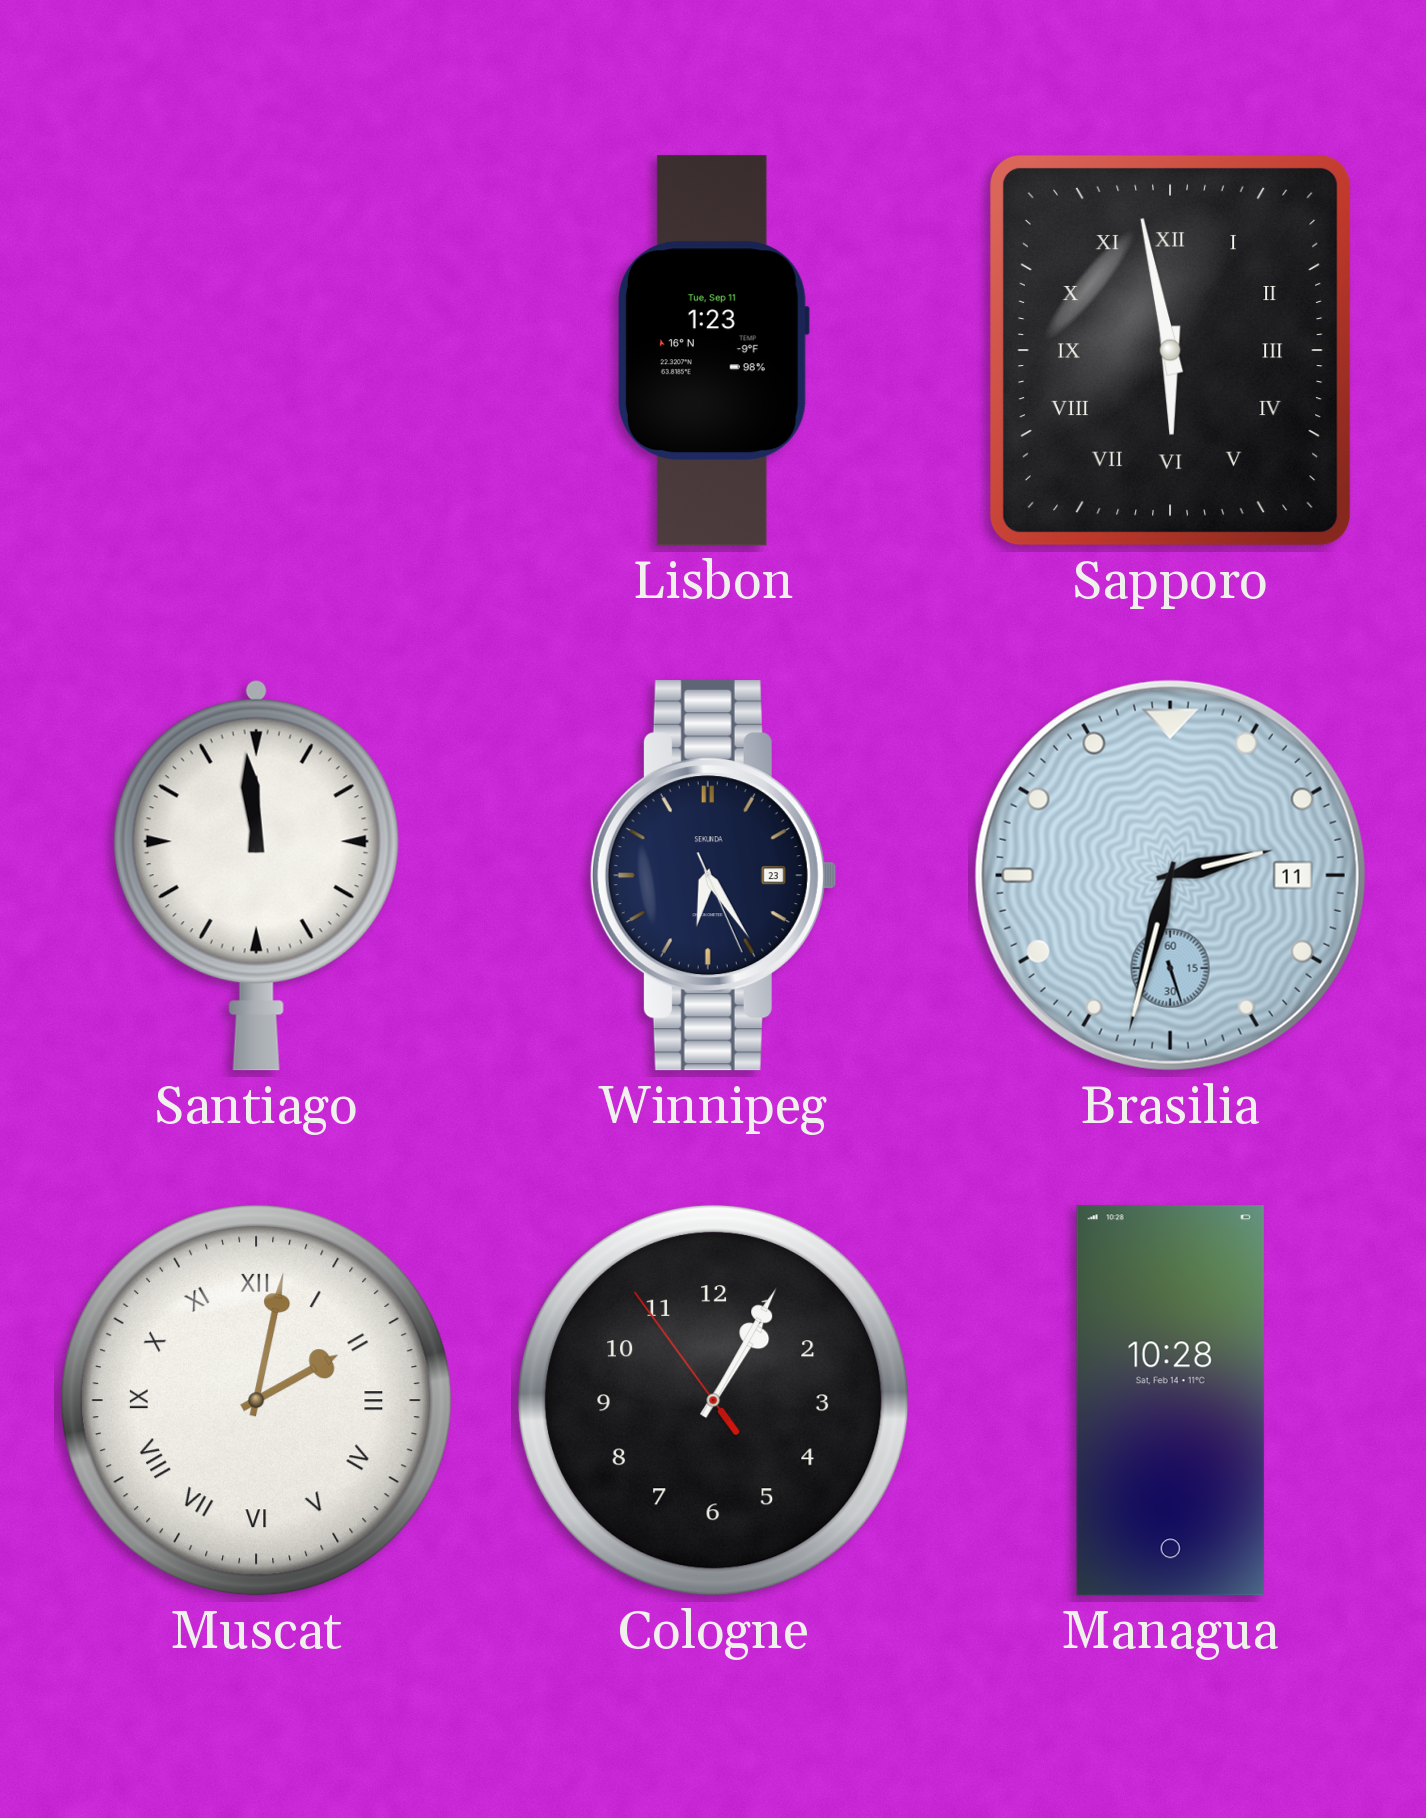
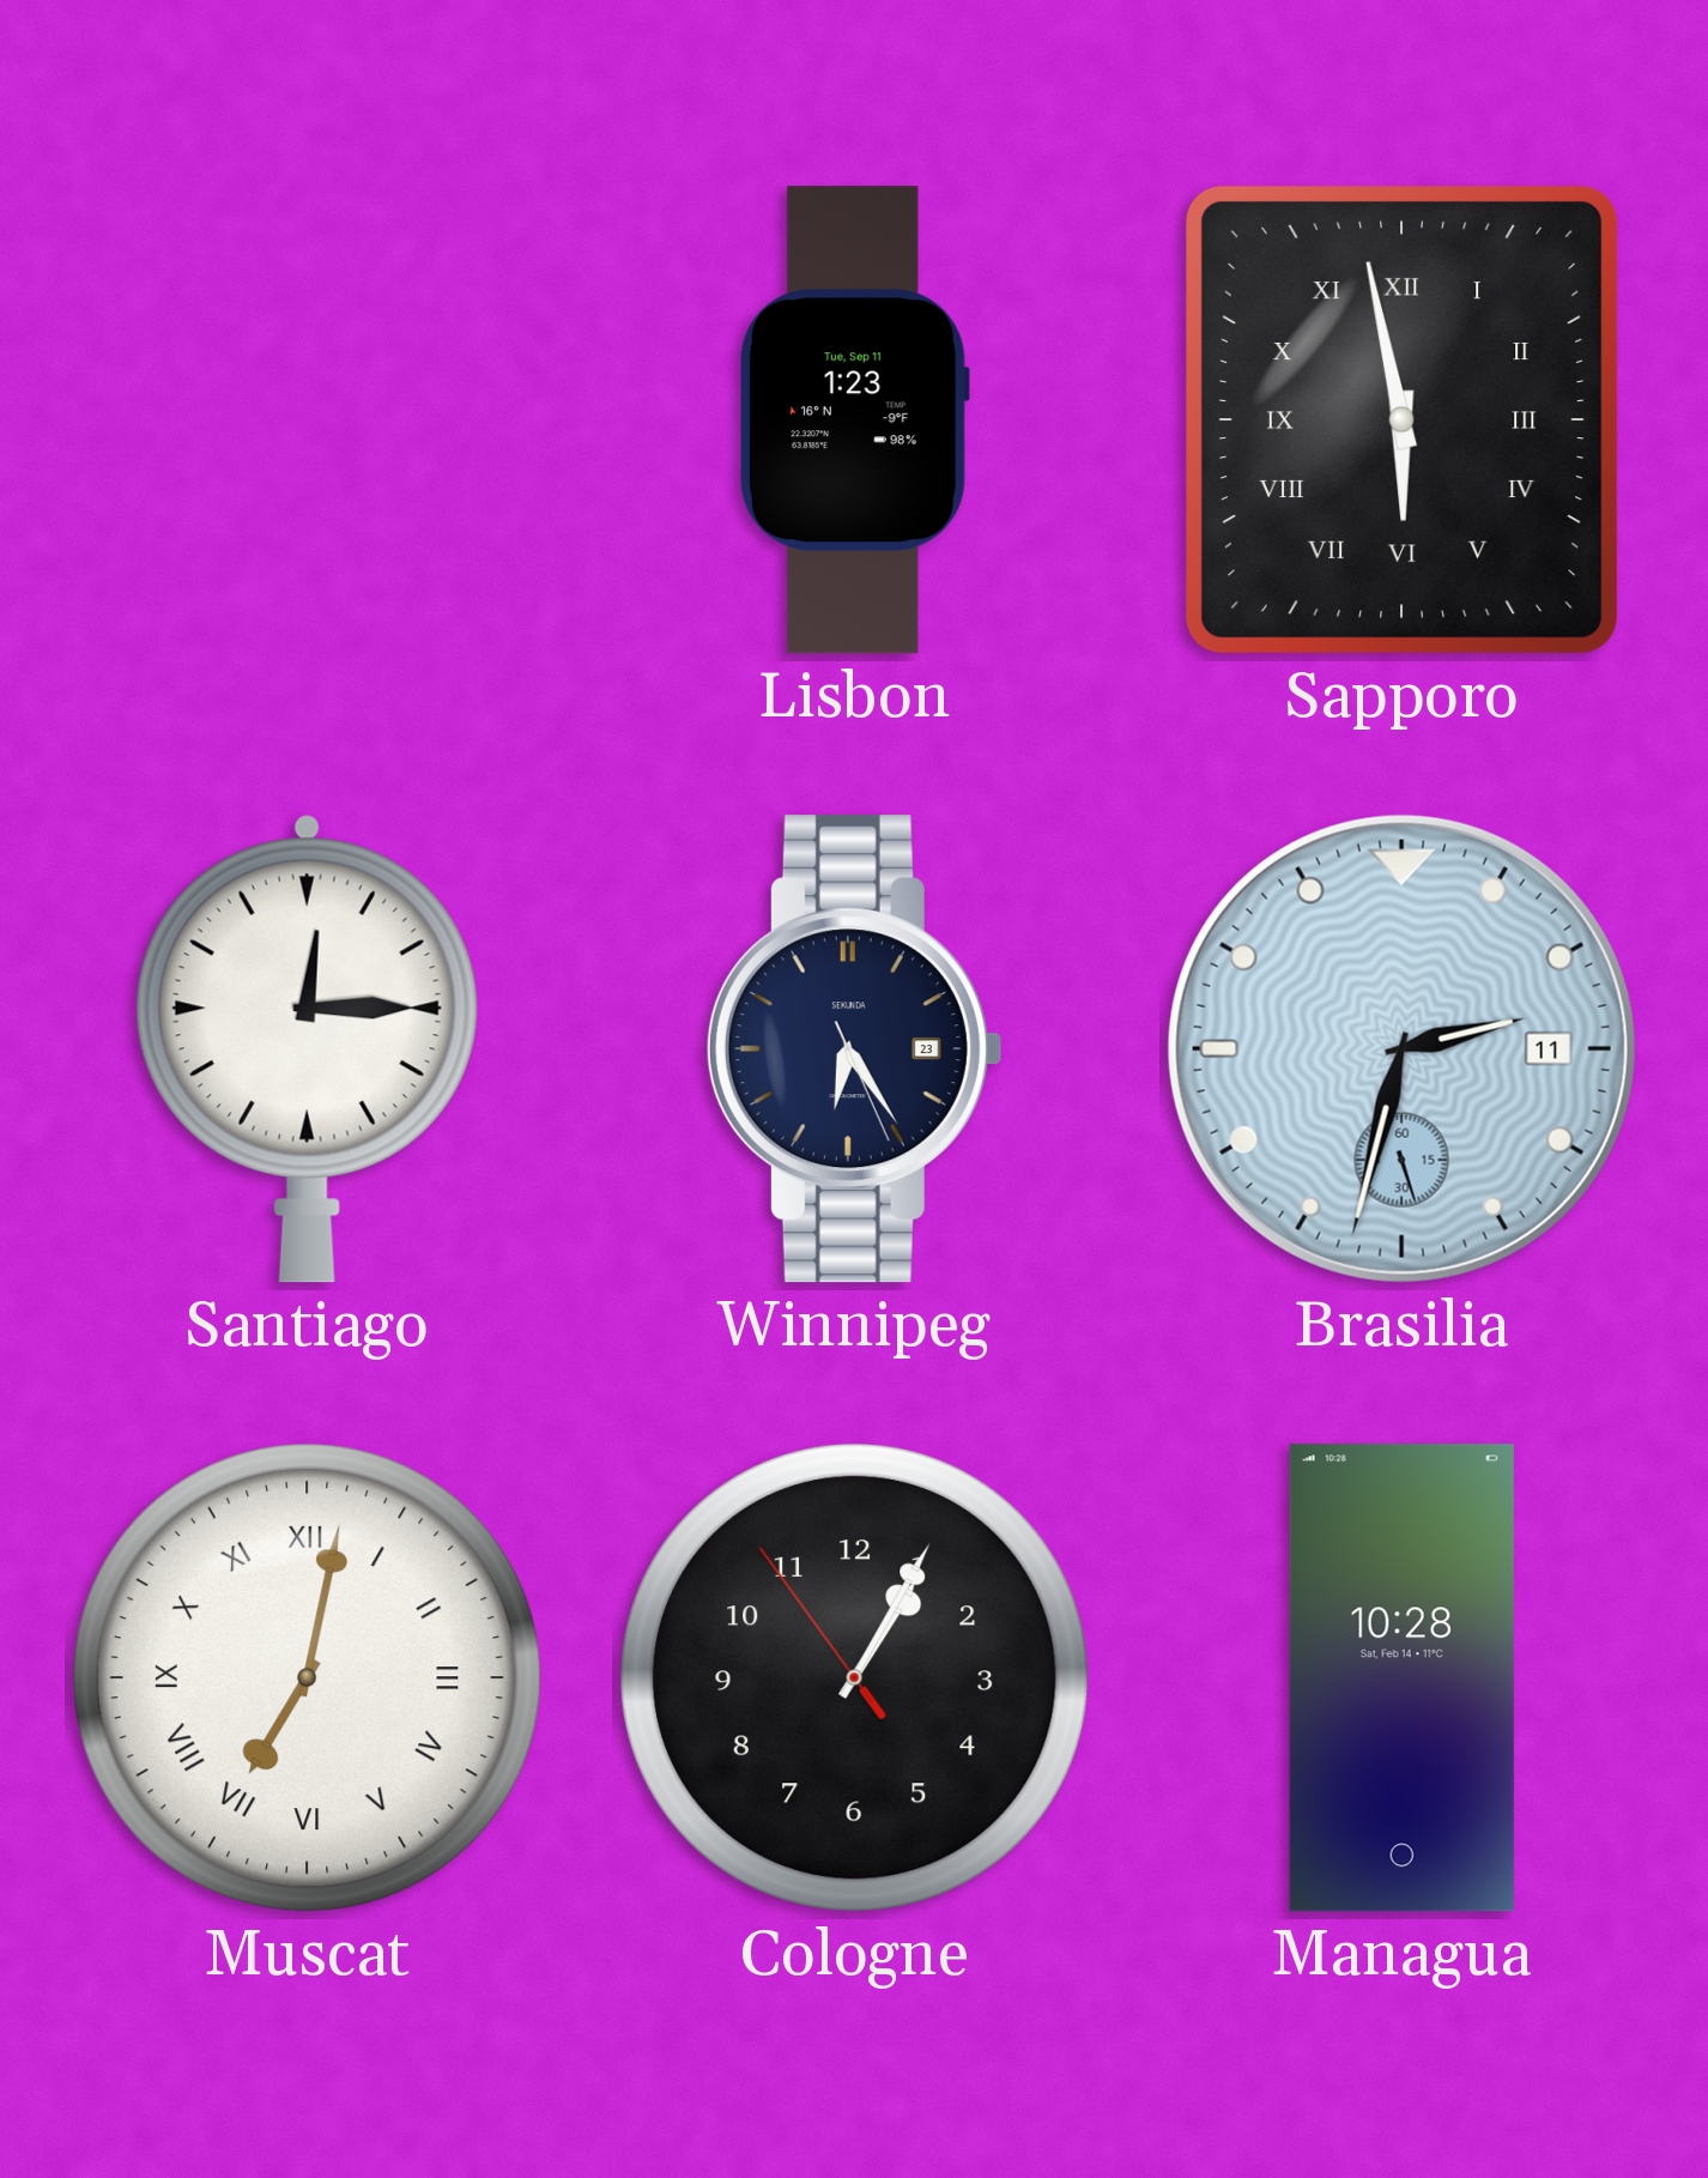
Santiago: 11:59 -> 12:15
Muscat: 2:02 -> 7:02
